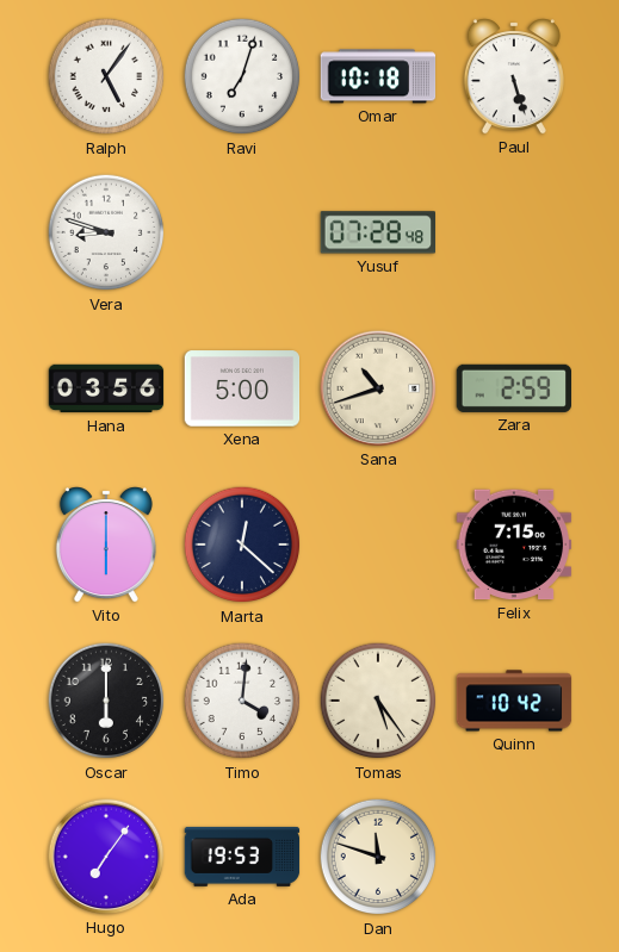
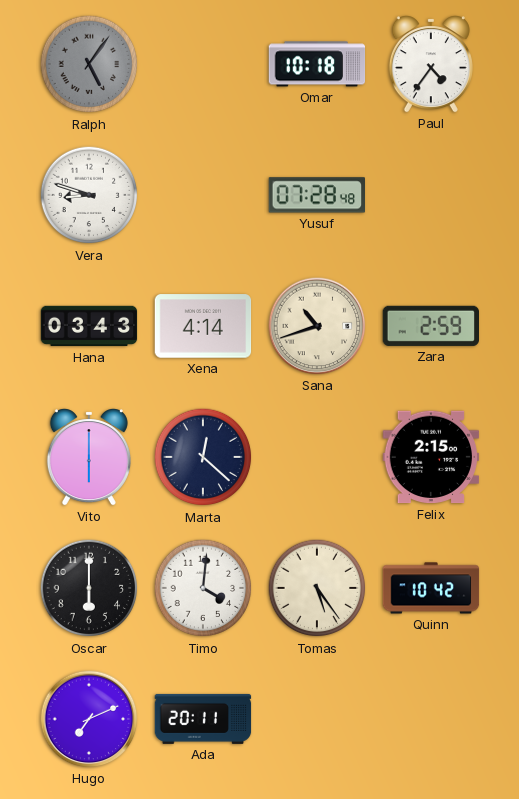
Ralph dial: white -> grey
Ravi: 7:03 -> none
Paul: 5:27 -> 4:36
Hana: 03:56 -> 03:43
Xena: 5:00 -> 4:14
Felix: 7:15 -> 2:15
Hugo: 7:06 -> 7:11
Ada: 19:53 -> 20:11
Dan: 11:48 -> none
